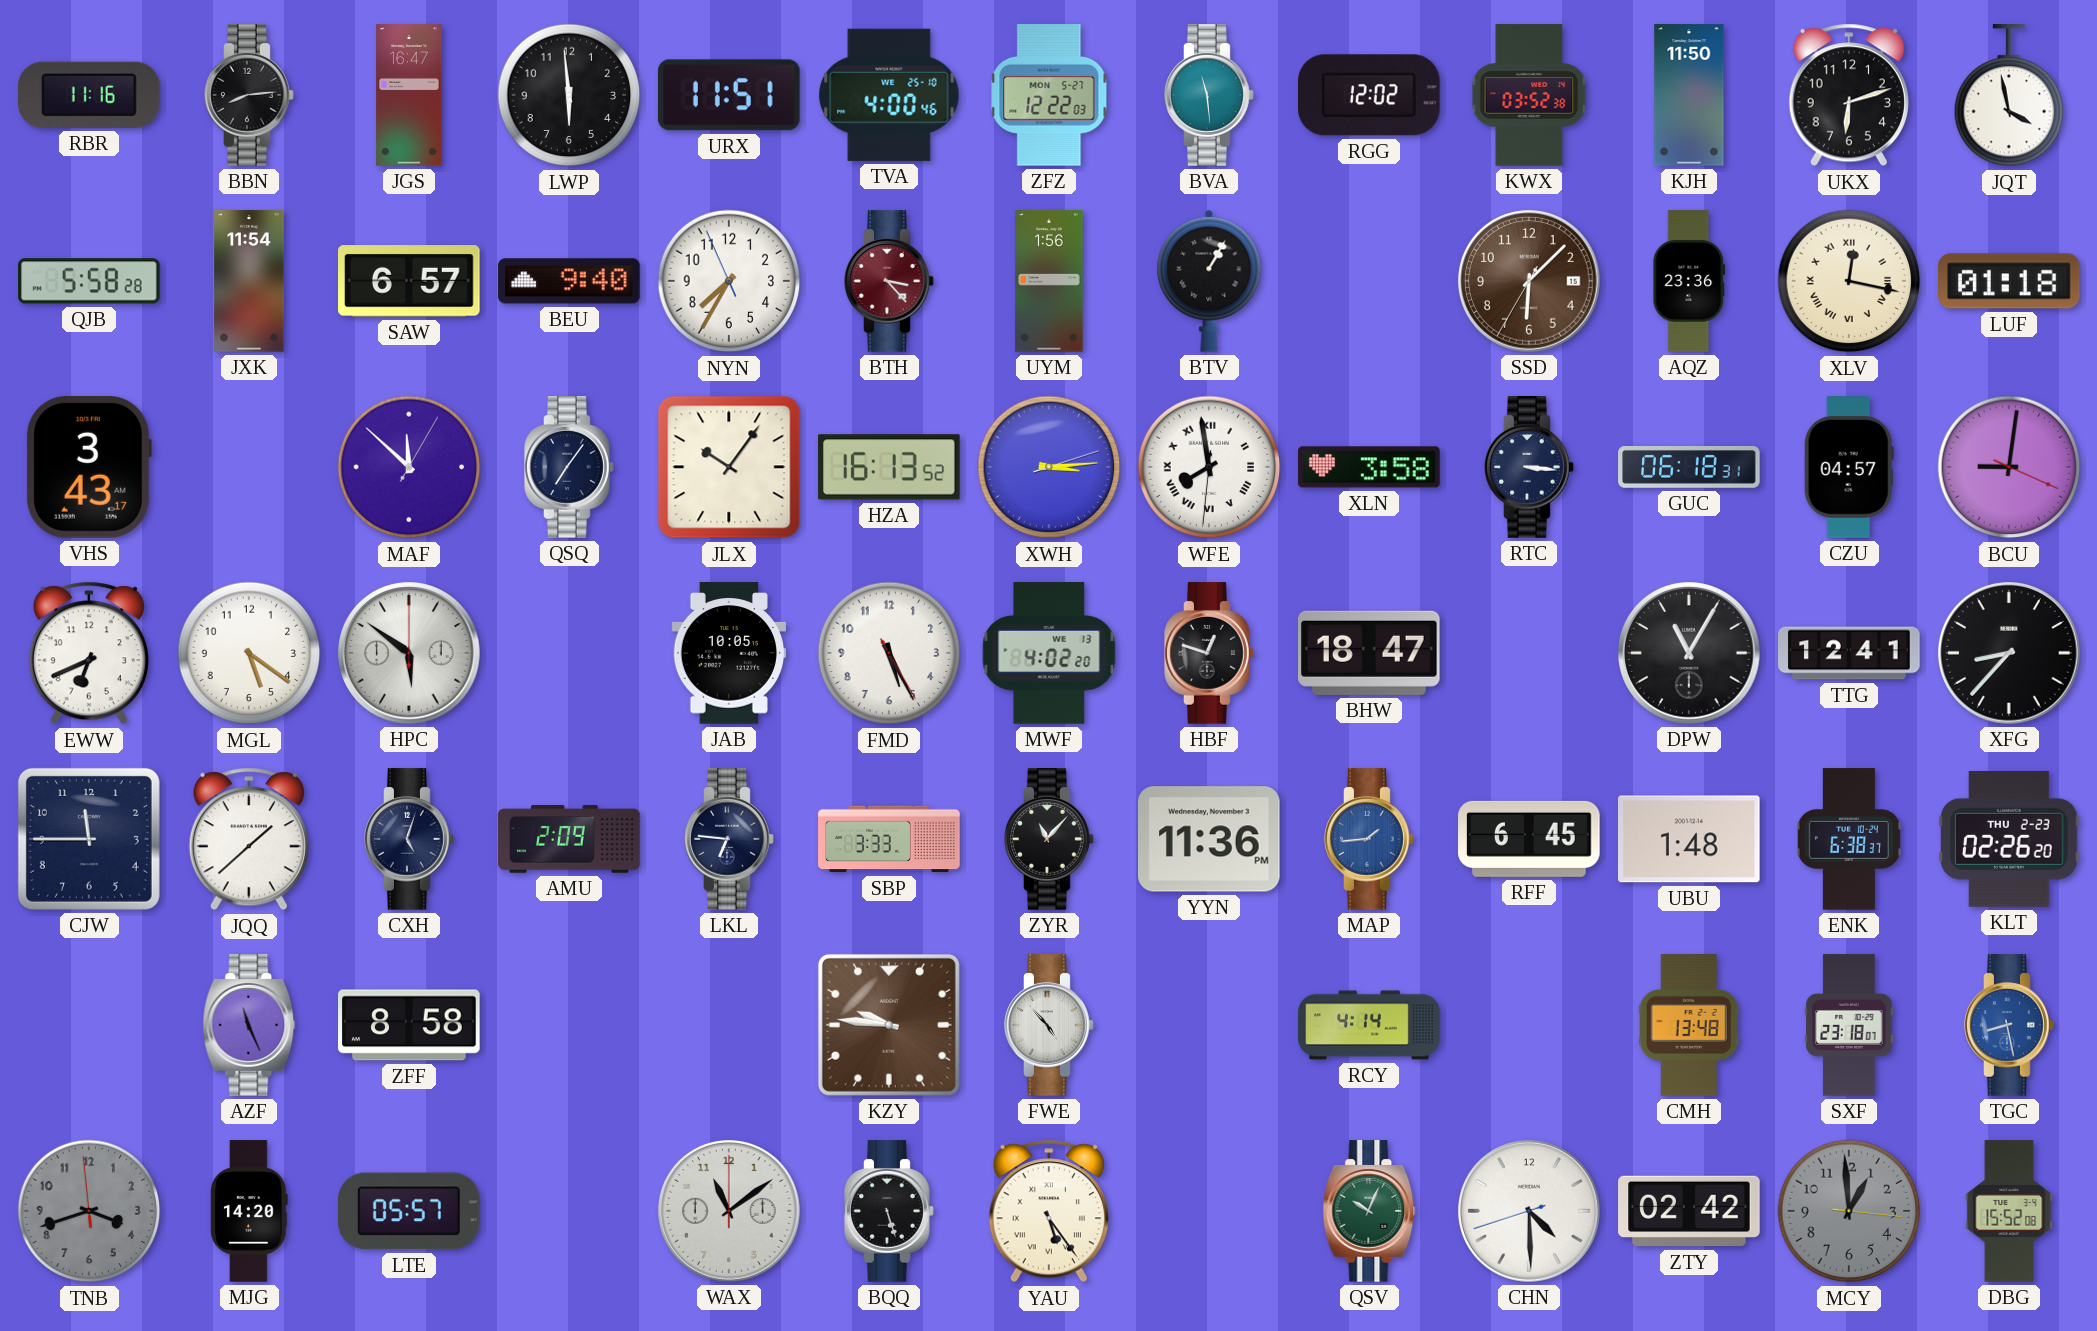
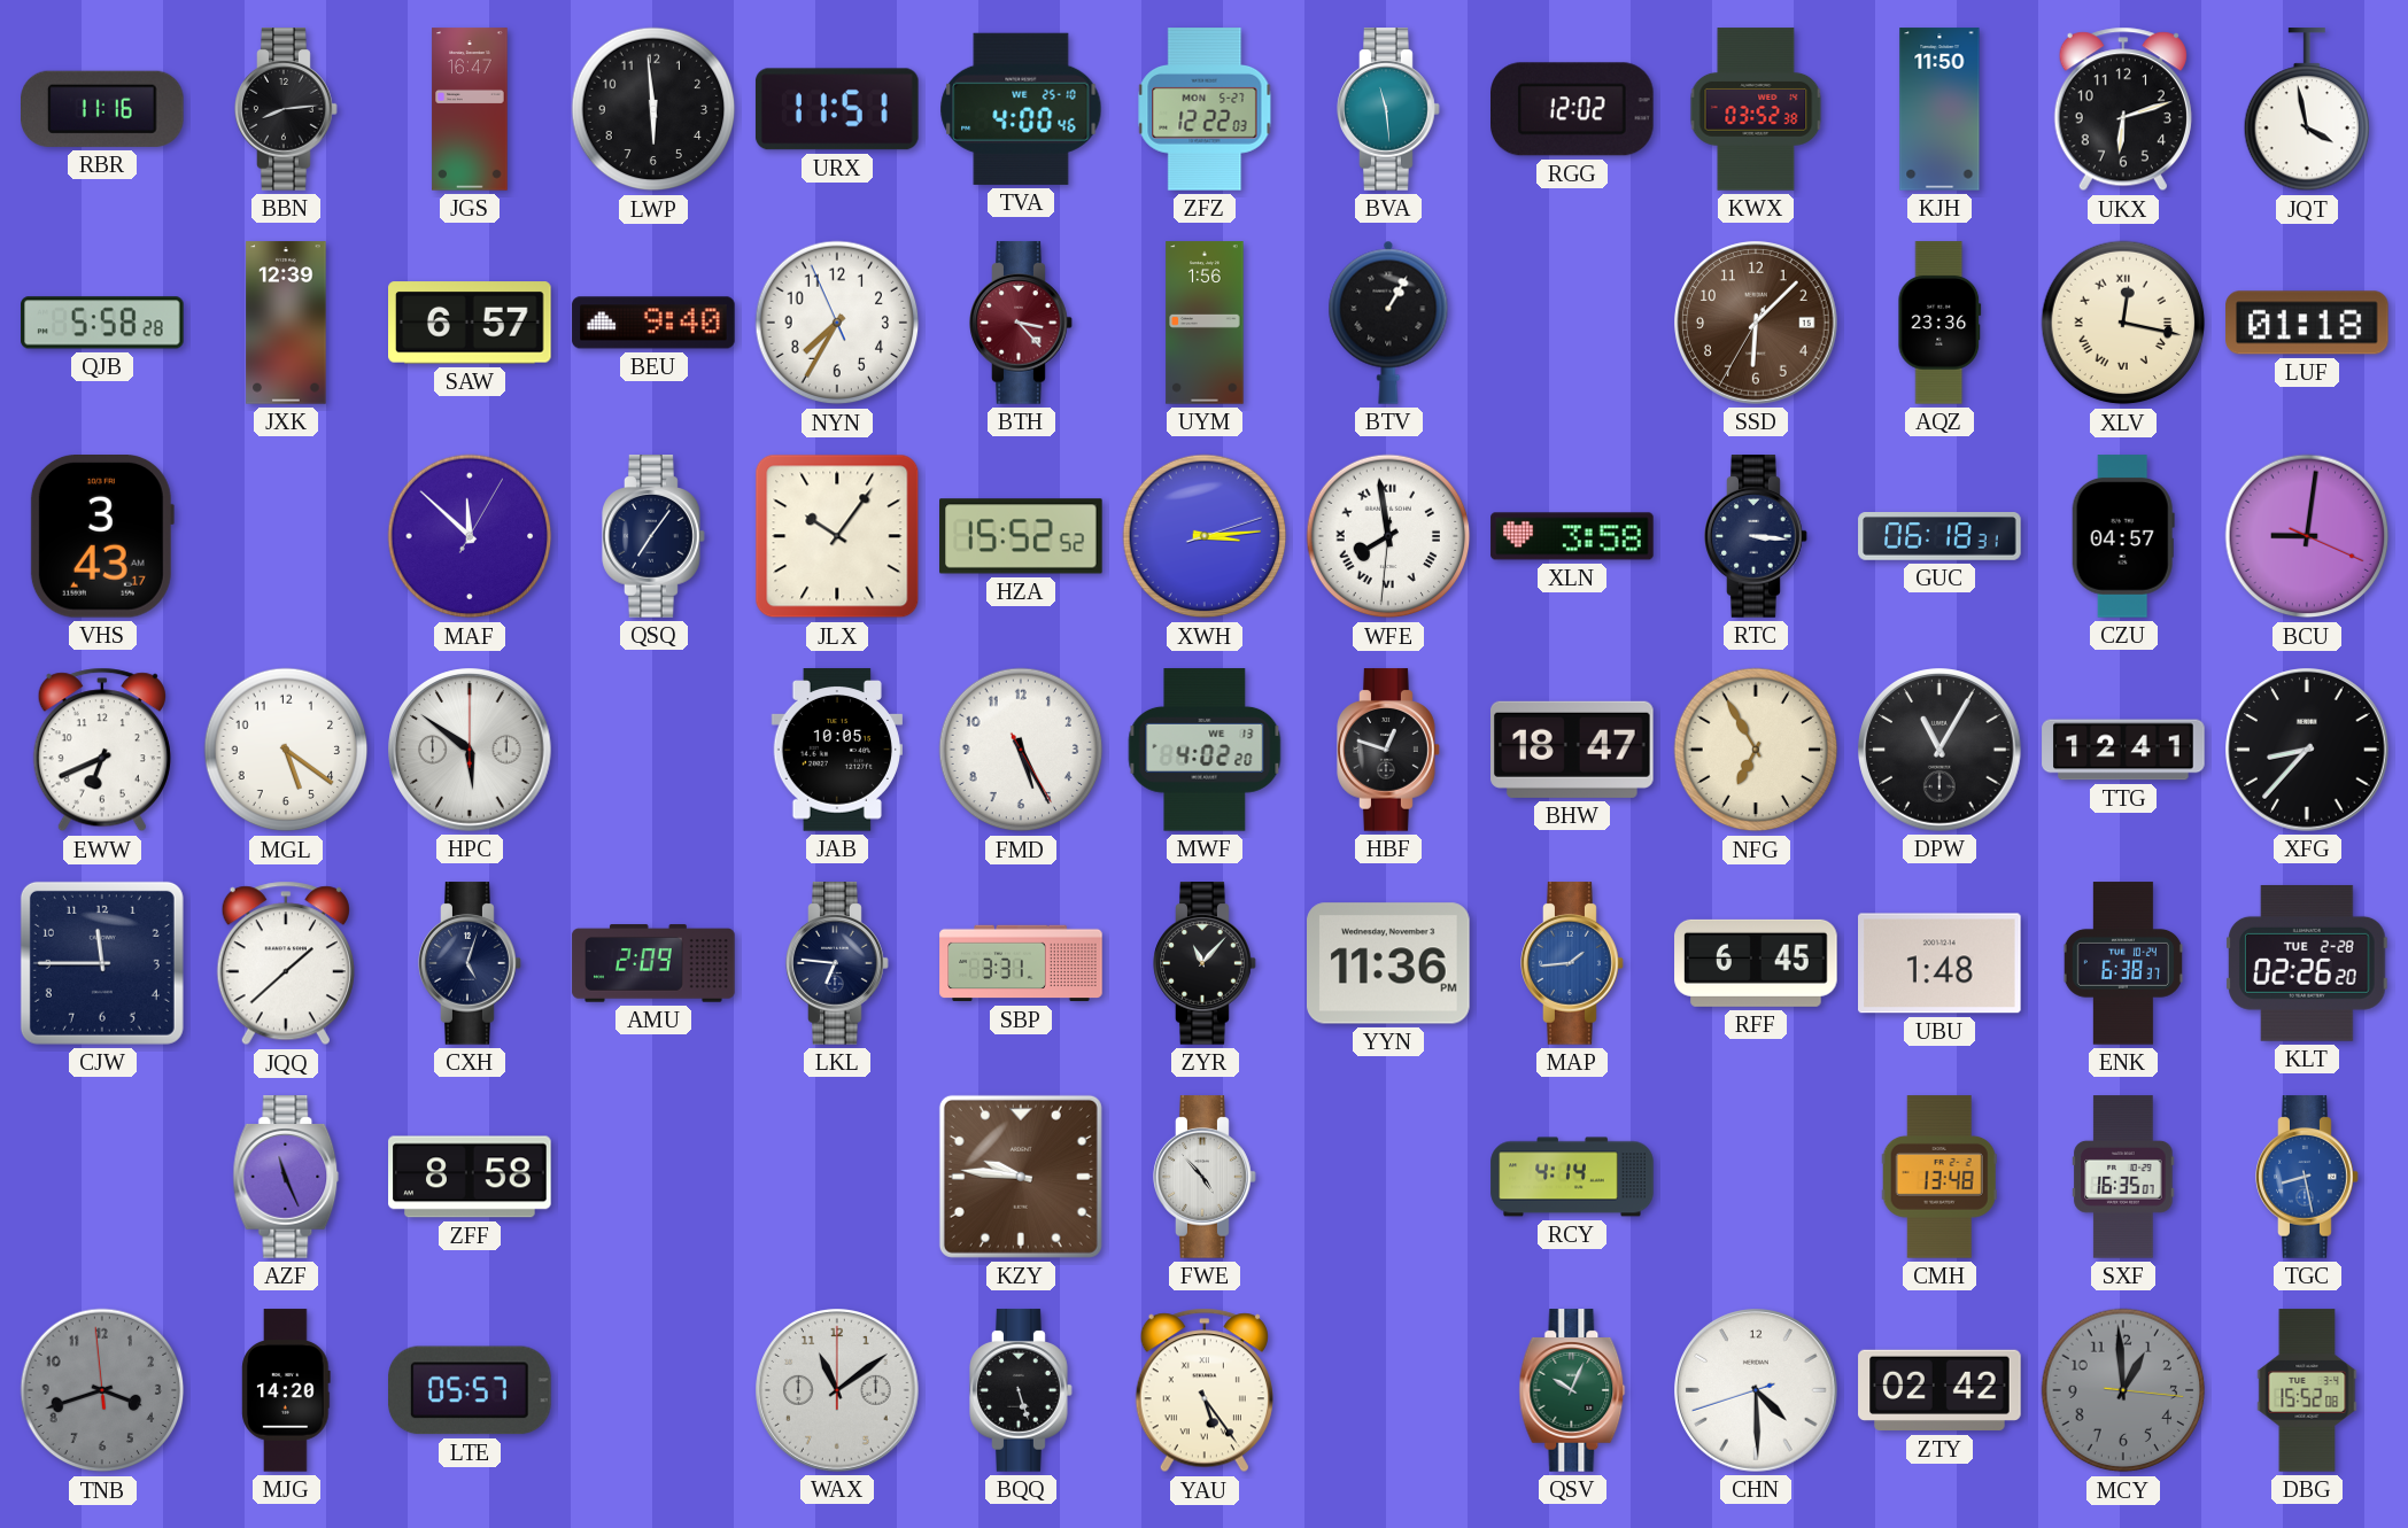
JXK: 11:54 -> 12:39
HZA: 16:13 -> 15:52
NFG: none -> 6:55
SBP: 3:33 -> 3:31
KLT date: THU 2-23 -> TUE 2-28
SXF: 23:18 -> 16:35
